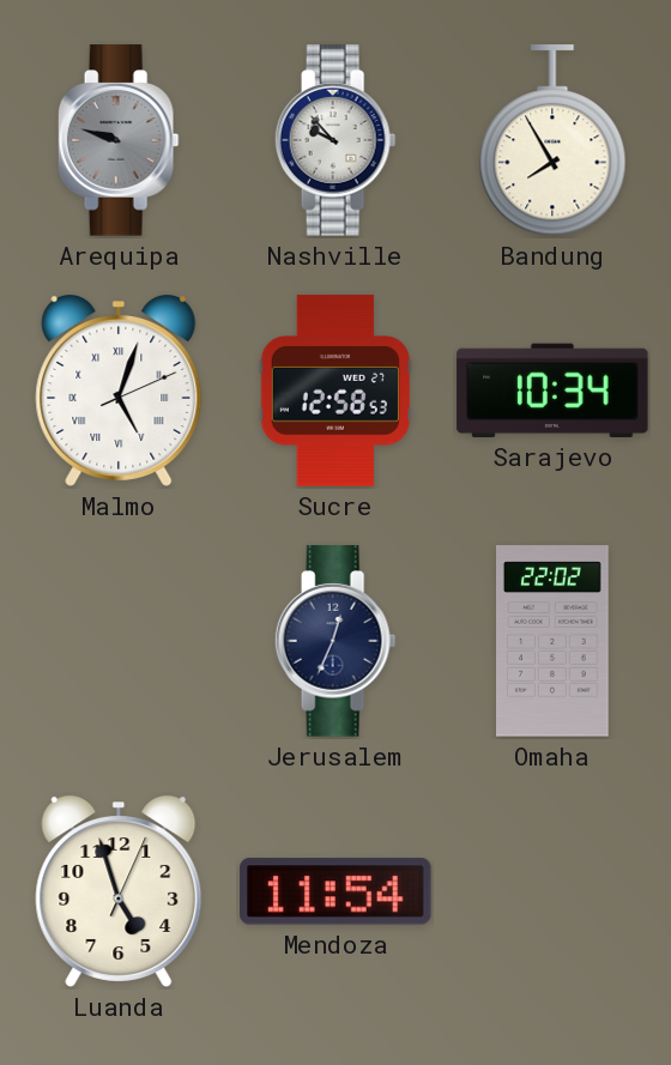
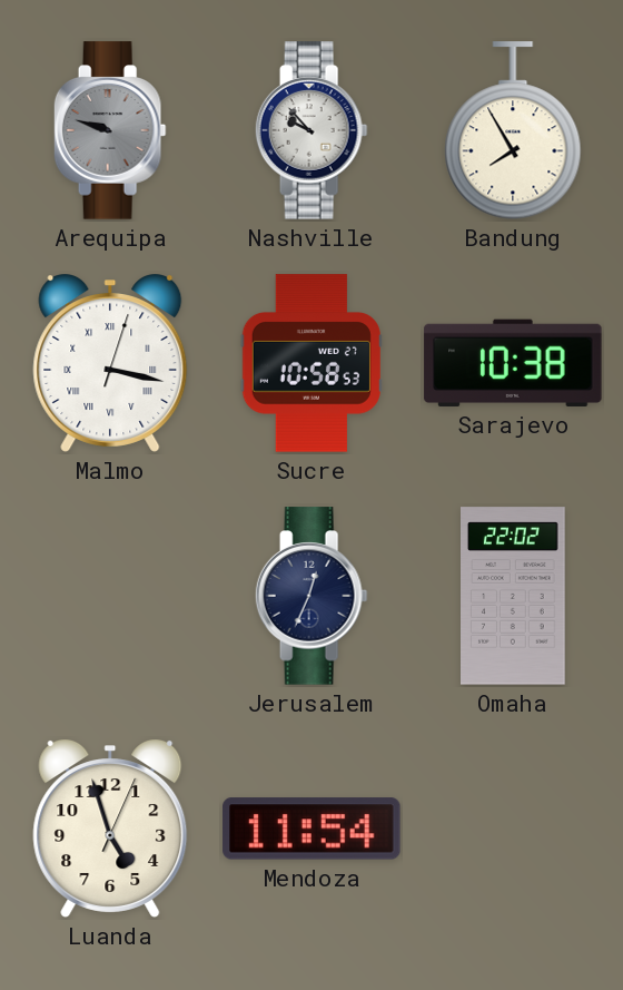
Malmo: 5:03 -> 3:17
Sucre: 12:58 -> 10:58
Sarajevo: 10:34 -> 10:38
